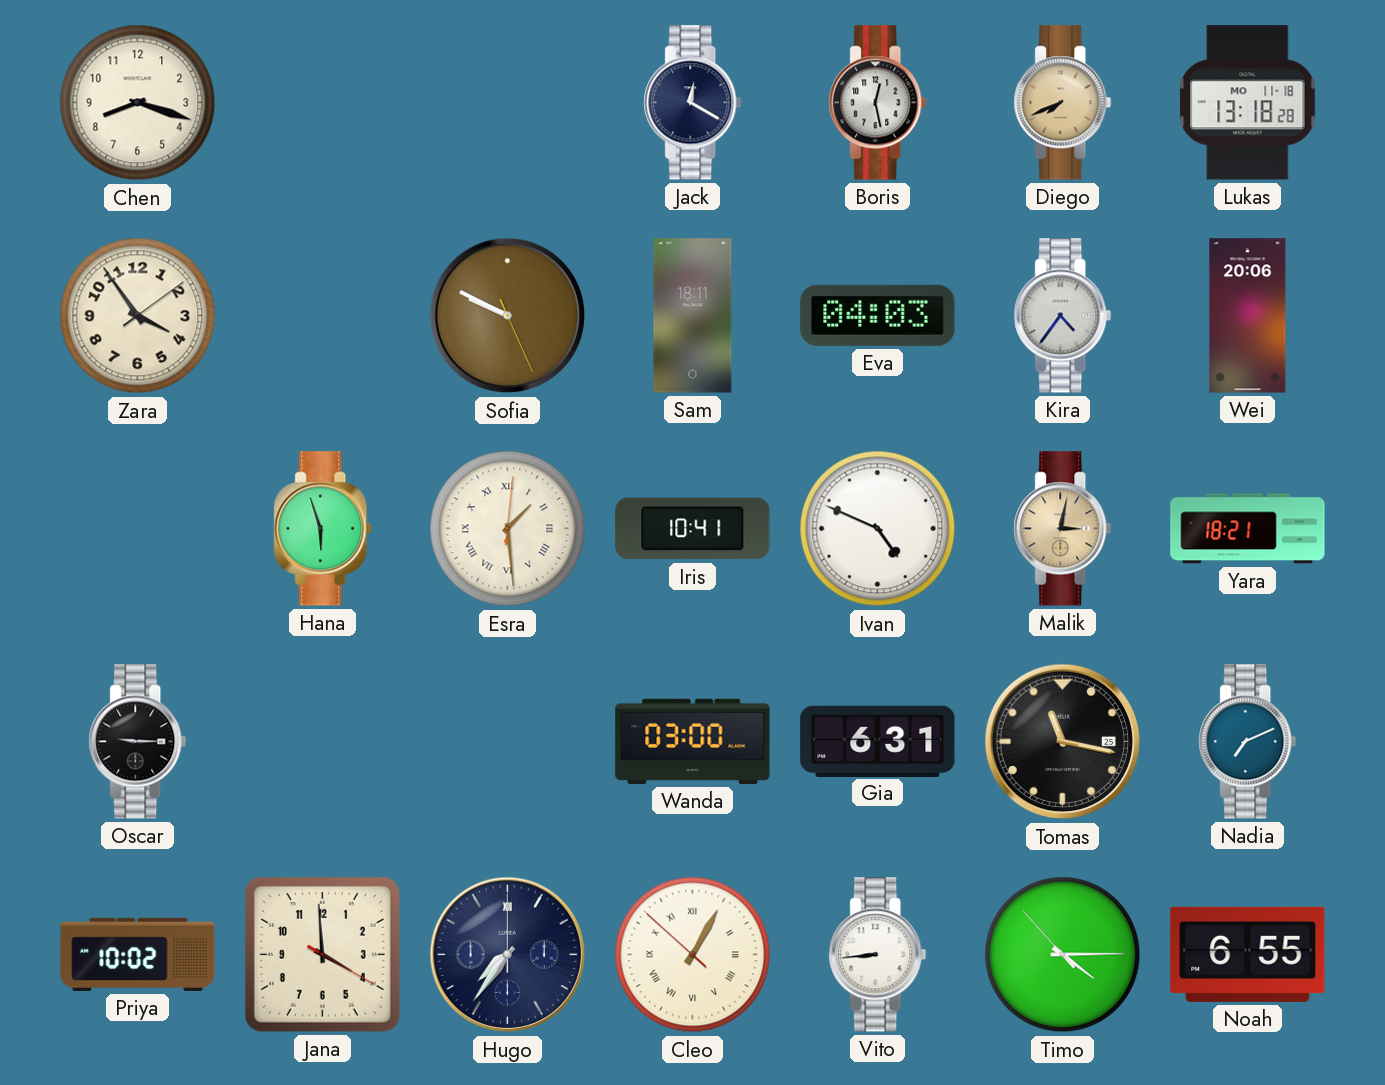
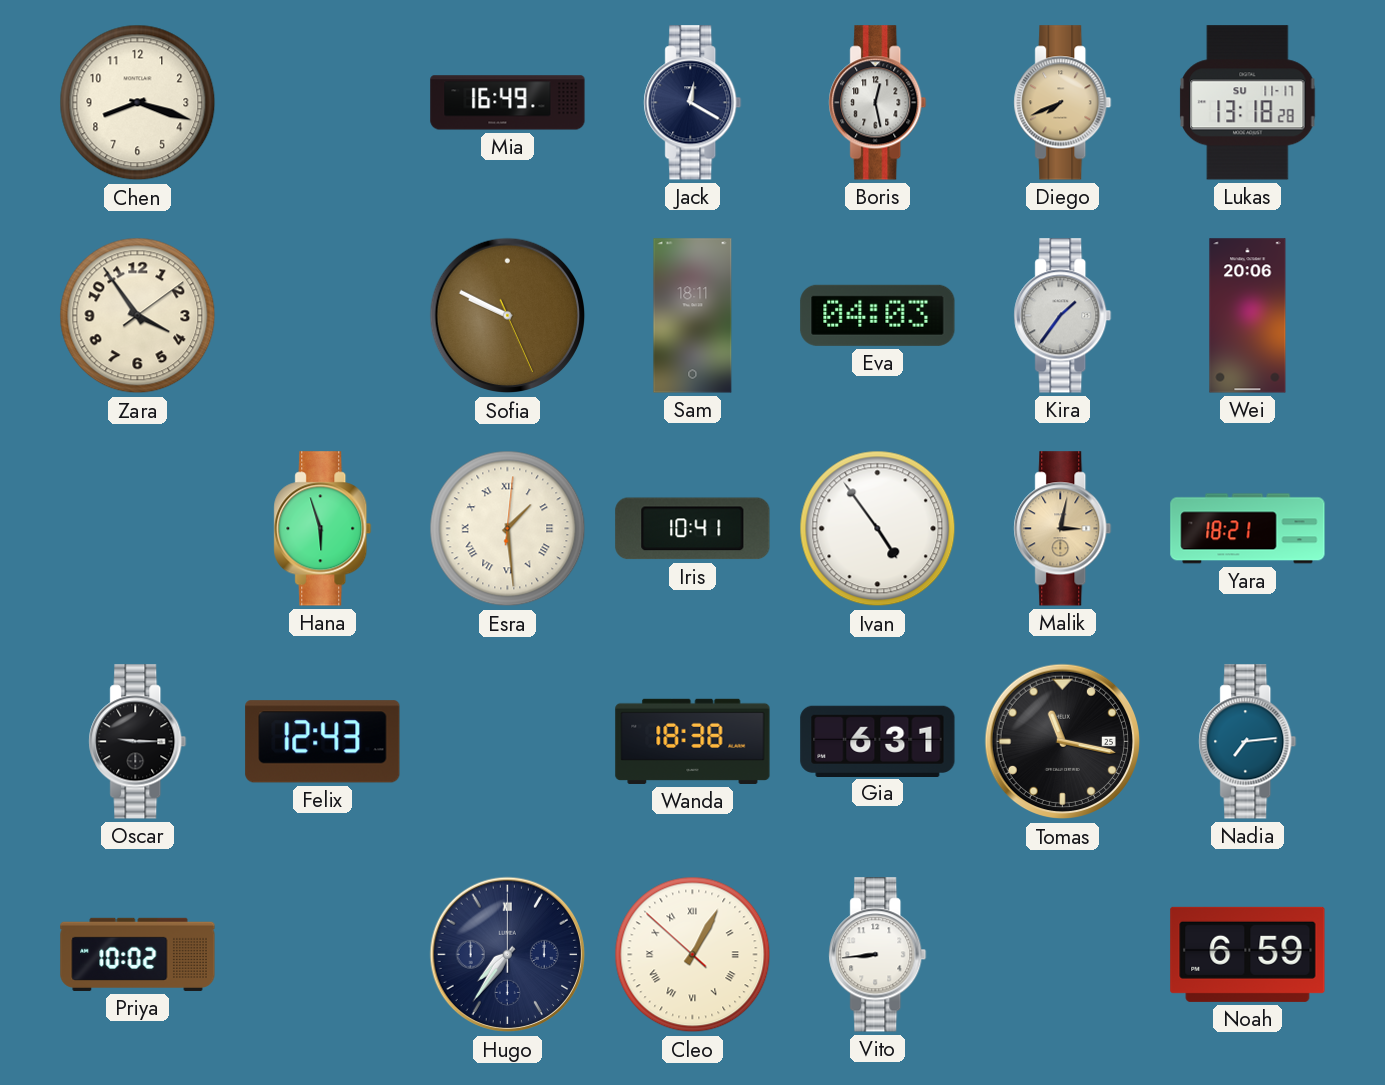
Mia: none -> 16:49
Lukas date: MO 11-18 -> SU 11-17
Kira: 4:36 -> 1:36
Ivan: 4:49 -> 4:54
Felix: none -> 12:43
Wanda: 03:00 -> 18:38
Nadia: 7:11 -> 7:14
Jana: 3:59 -> none
Timo: 4:14 -> none
Noah: 6:55 -> 6:59
